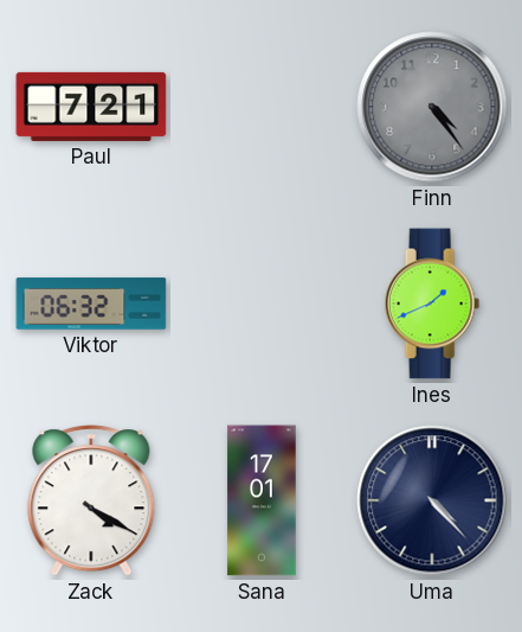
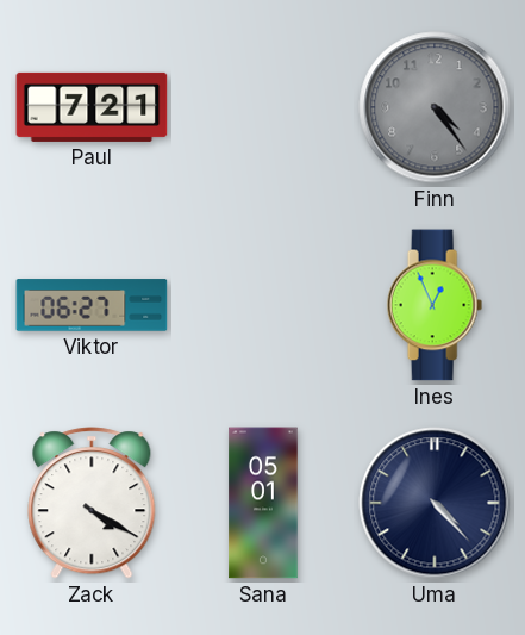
Viktor: 06:32 -> 06:27
Ines: 1:41 -> 12:56
Sana: 17:01 -> 05:01
